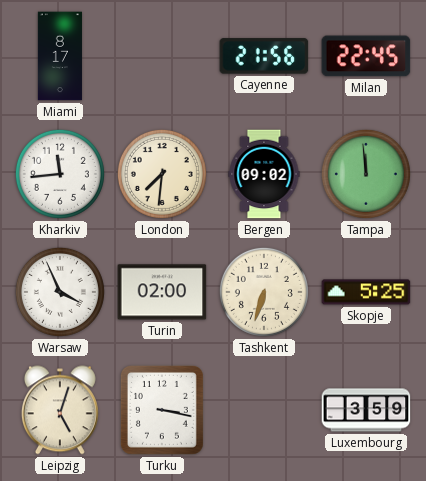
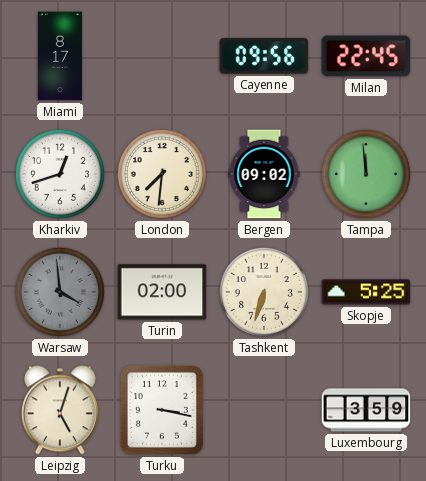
Cayenne: 21:56 -> 09:56
Kharkiv: 11:44 -> 12:42
Warsaw: 3:56 -> 3:59
Warsaw dial: white -> grey
